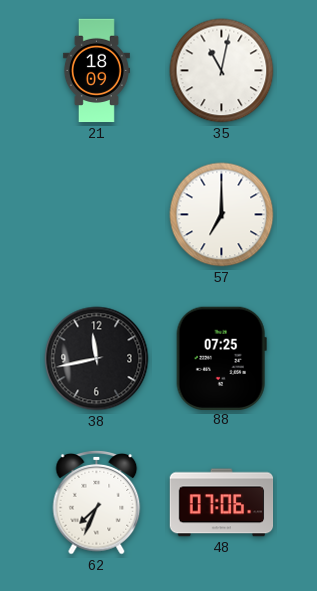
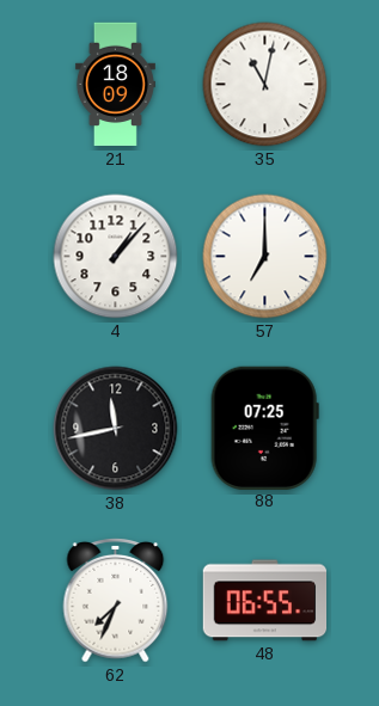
4: none -> 1:07
48: 07:06 -> 06:55
